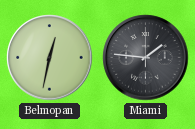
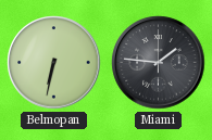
Belmopan: 12:32 -> 6:32
